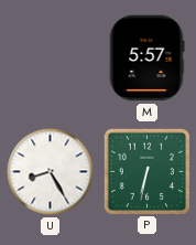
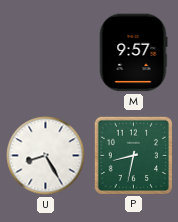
M: 5:57 -> 9:57
P: 6:32 -> 8:32
